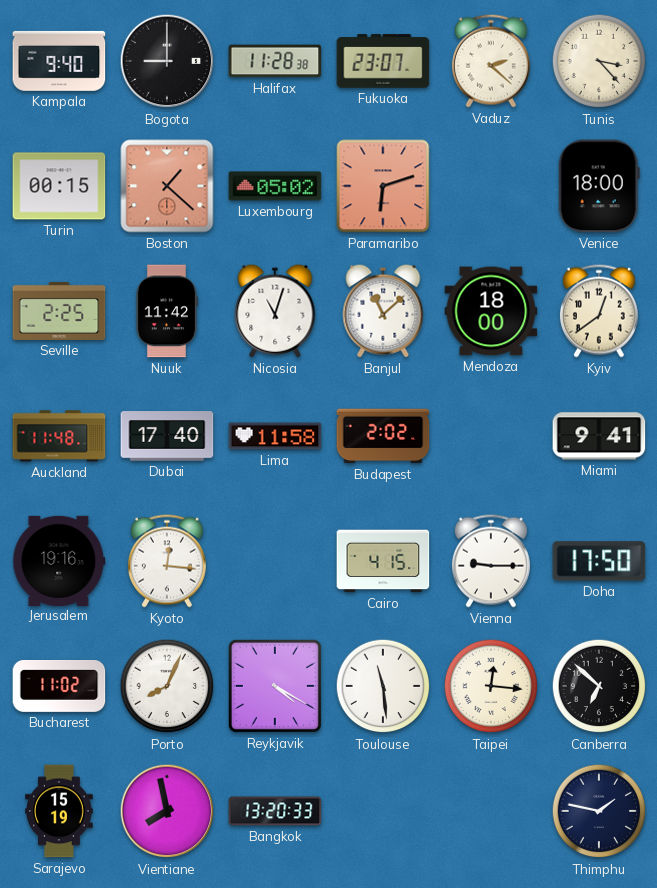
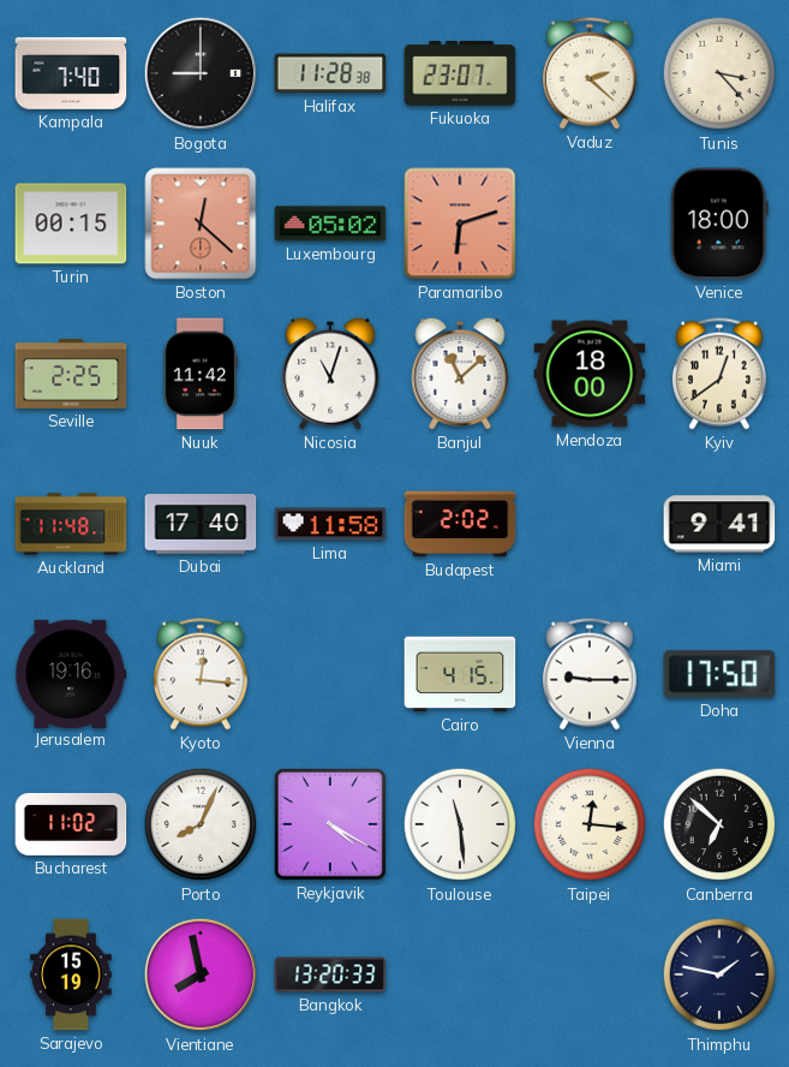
Kampala: 9:40 -> 7:40
Boston: 1:22 -> 12:22
